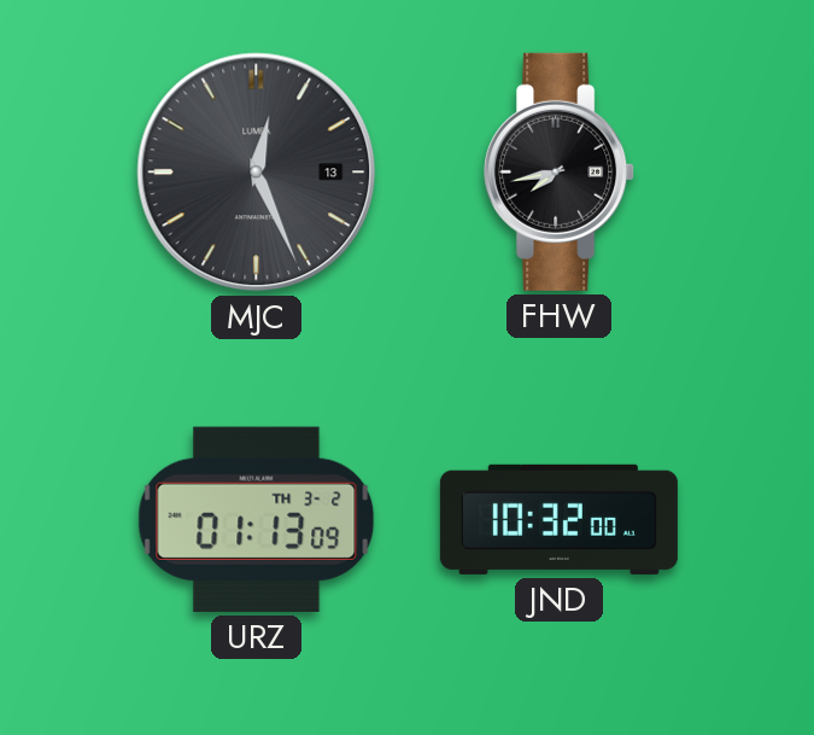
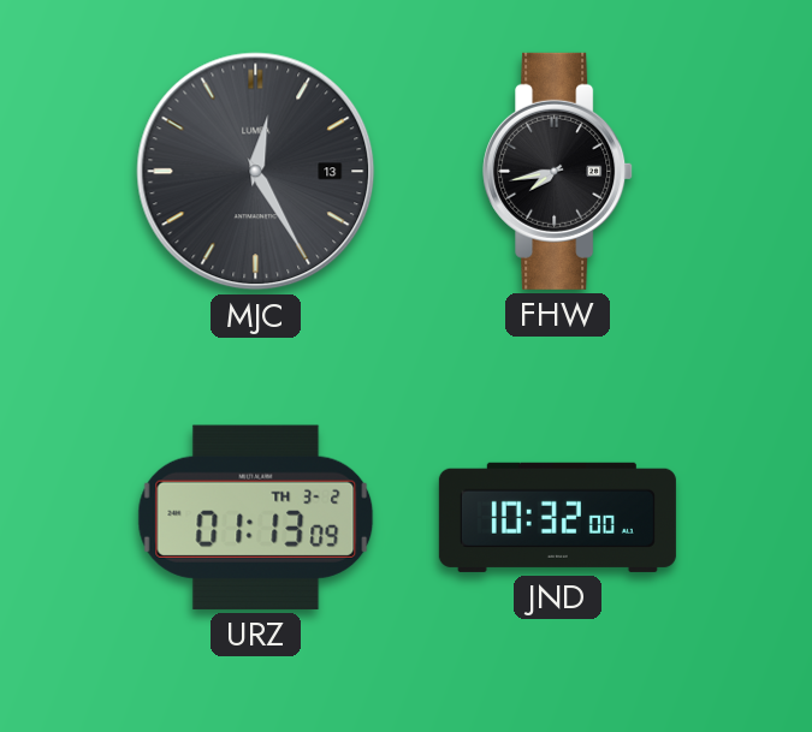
MJC: 12:26 -> 12:25
